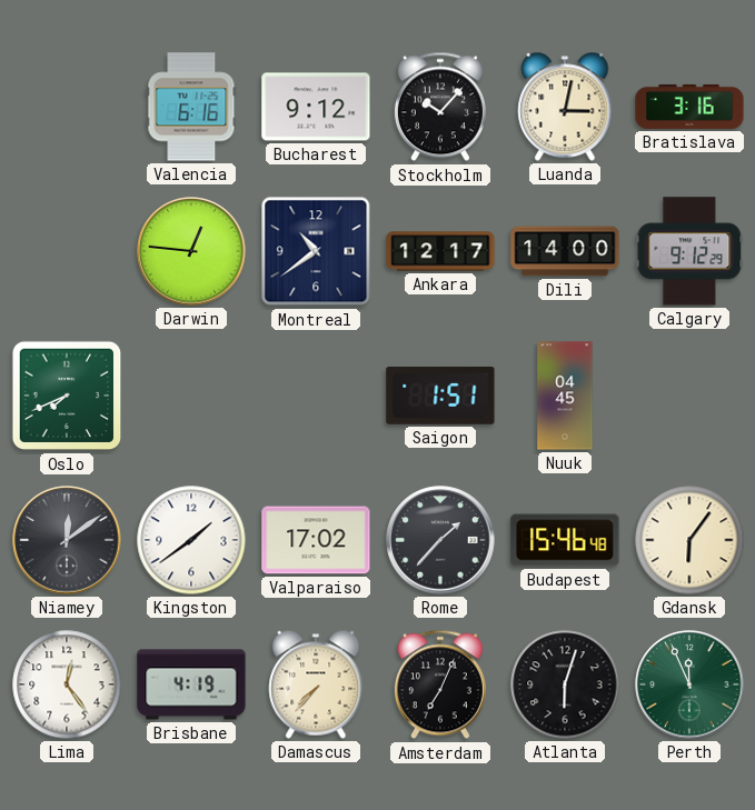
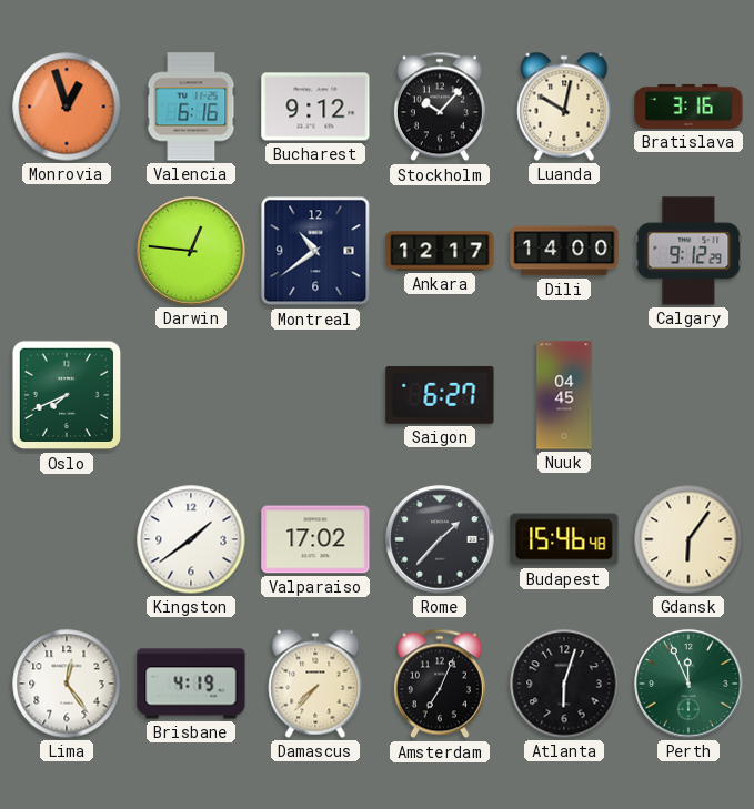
Monrovia: none -> 12:57
Luanda: 3:02 -> 10:02
Saigon: 1:51 -> 6:27
Niamey: 12:09 -> none
